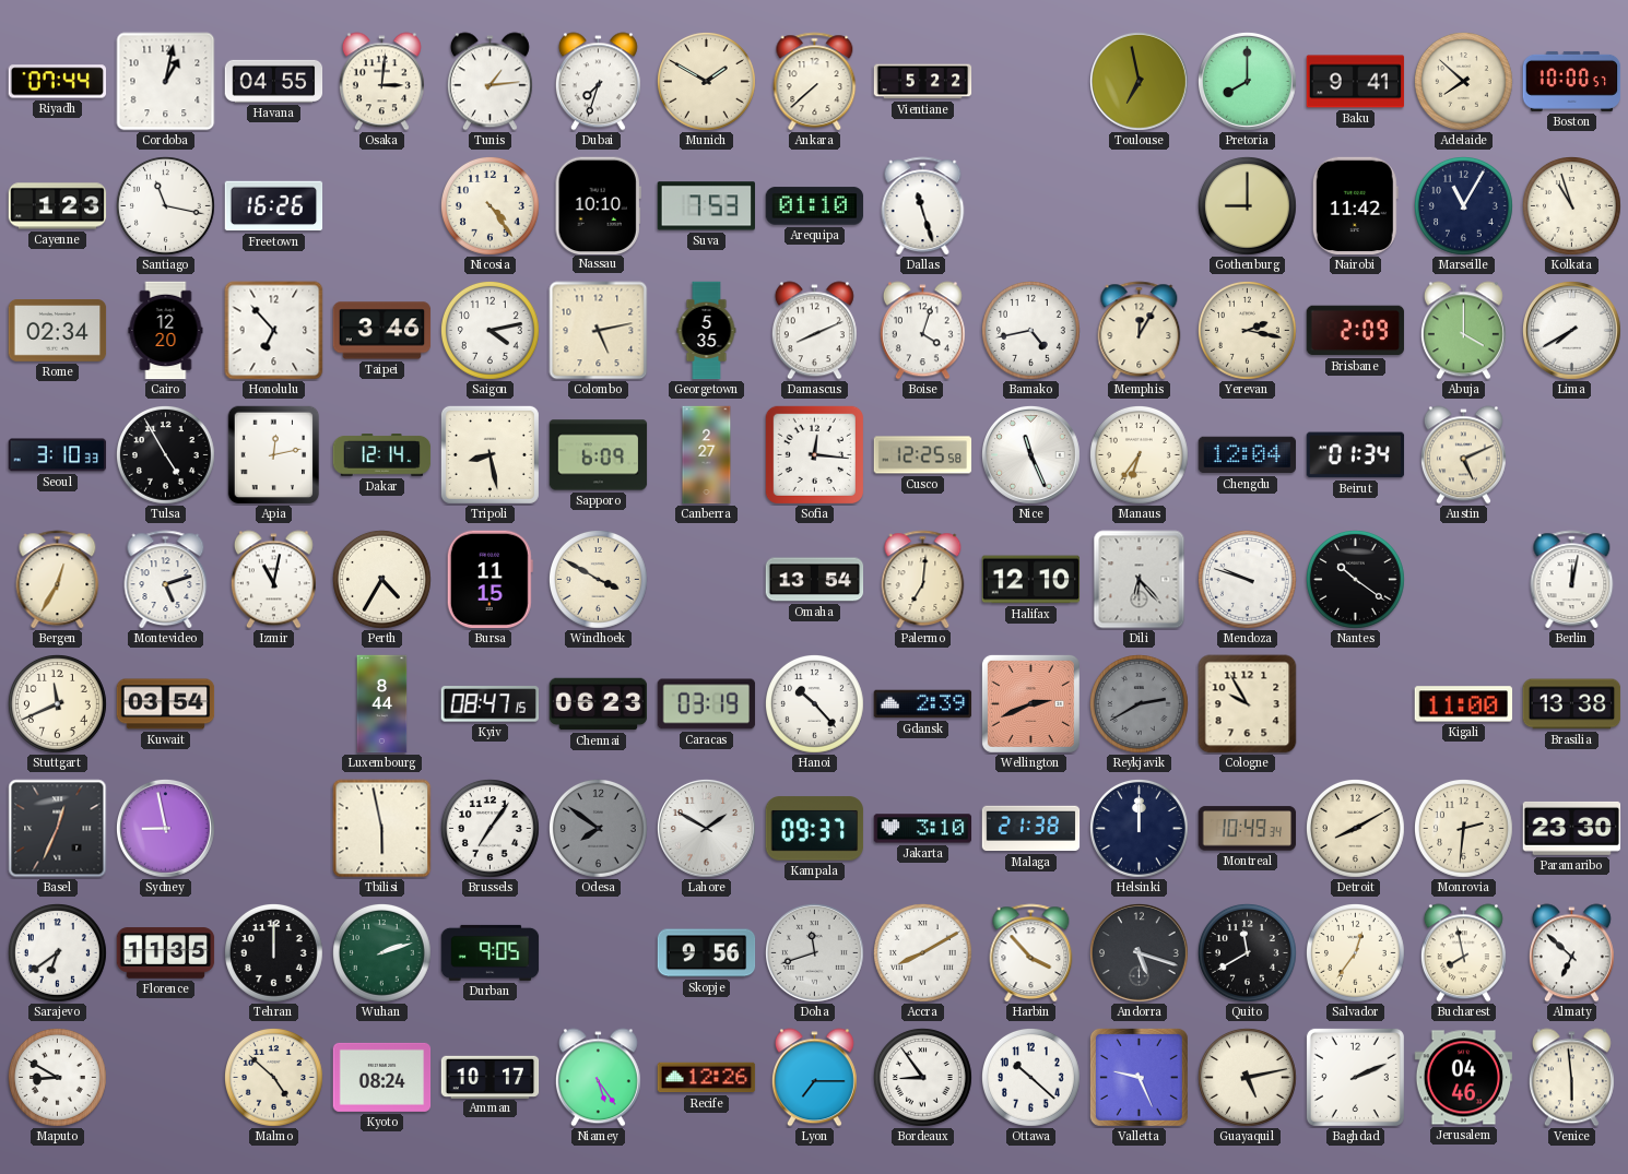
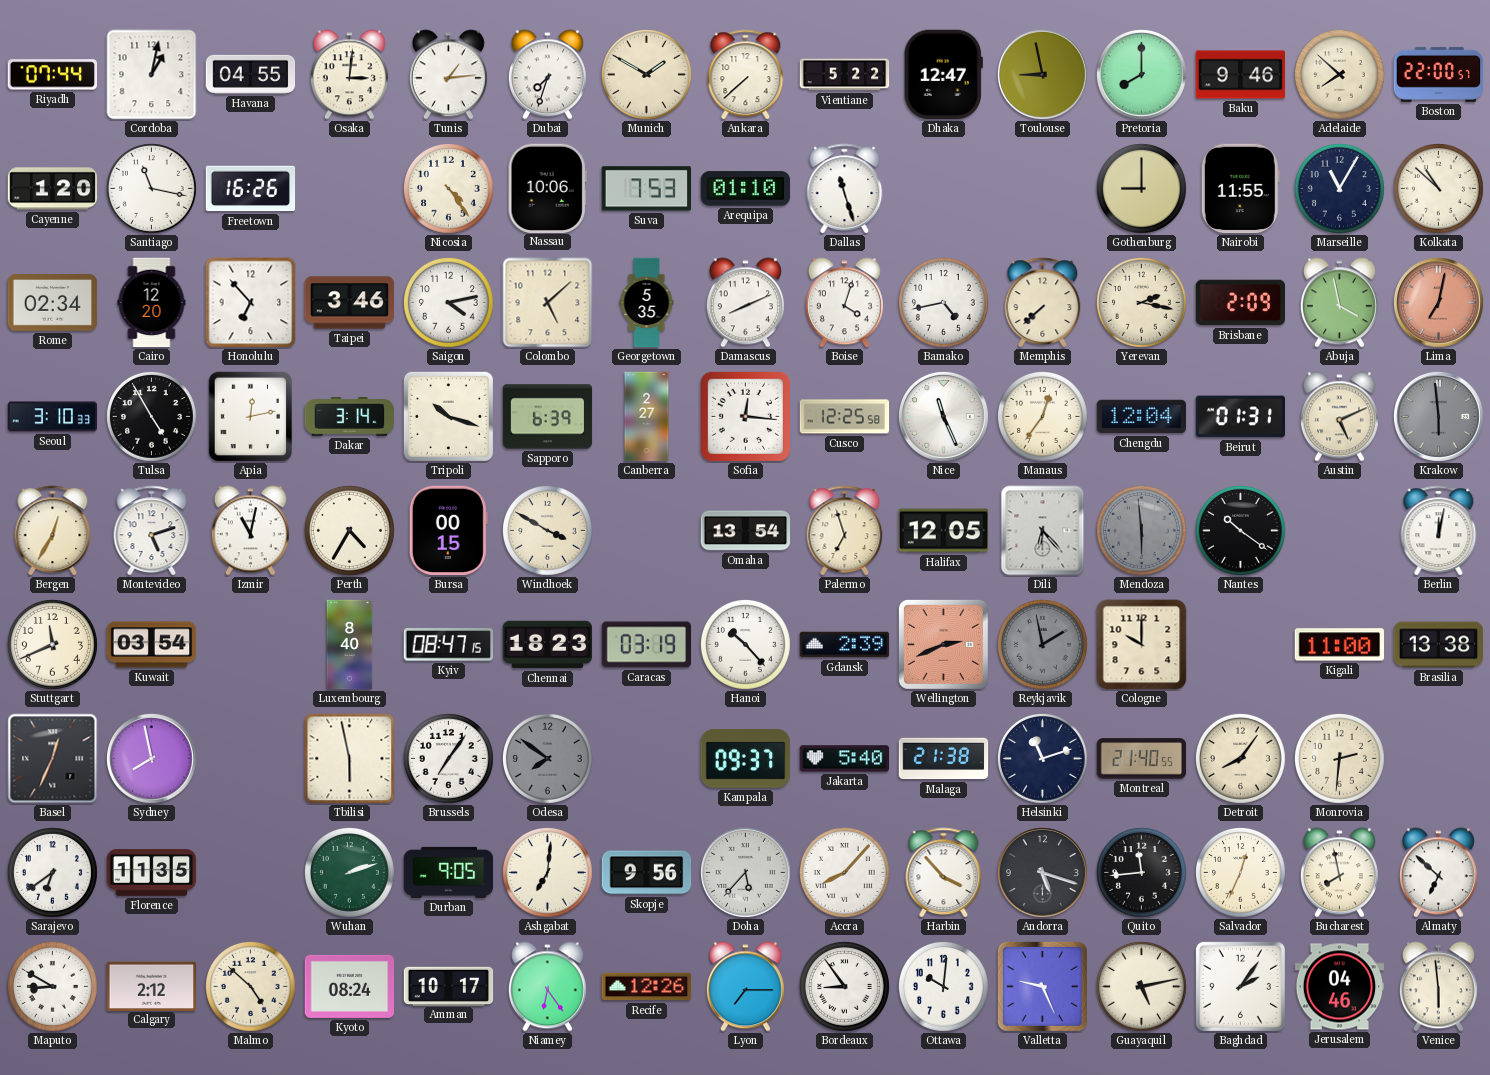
Dhaka: none -> 12:47
Toulouse: 6:58 -> 8:58
Baku: 9:41 -> 9:46
Boston: 10:00 -> 22:00
Cayenne: 1:23 -> 1:20
Nassau: 10:10 -> 10:06
Nairobi: 11:42 -> 11:55
Kolkata: 10:57 -> 10:52
Colombo: 5:13 -> 5:08
Memphis: 12:05 -> 7:38
Abuja: 4:00 -> 3:58
Lima: 7:40 -> 7:02
Lima dial: white -> salmon
Dakar: 12:14 -> 3:14
Tripoli: 8:28 -> 10:18
Sapporo: 6:09 -> 6:39
Manaus: 6:36 -> 12:36
Beirut: 01:34 -> 01:31
Krakow: none -> 5:59
Bursa: 11:15 -> 00:15
Palermo: 7:01 -> 6:57
Halifax: 12:10 -> 12:05
Mendoza: 9:48 -> 5:59
Mendoza dial: white -> grey
Luxembourg: 8:44 -> 8:40
Chennai: 06:23 -> 18:23
Reykjavik: 2:40 -> 1:58
Cologne: 9:55 -> 10:00
Sydney: 8:58 -> 7:58
Lahore: 1:50 -> none
Jakarta: 3:10 -> 5:40
Helsinki: 12:00 -> 11:12
Montreal: 10:49 -> 21:40
Detroit: 8:10 -> 8:06
Paramaribo: 23:30 -> none
Tehran: 12:00 -> none
Ashgabat: none -> 7:01
Doha: 11:42 -> 5:37
Accra: 8:10 -> 8:07
Quito: 11:40 -> 11:44
Salvador: 12:36 -> 12:34
Calgary: none -> 2:12
Niamey: 5:24 -> 6:24
Ottawa: 10:22 -> 10:01
Baghdad: 2:11 -> 2:06
